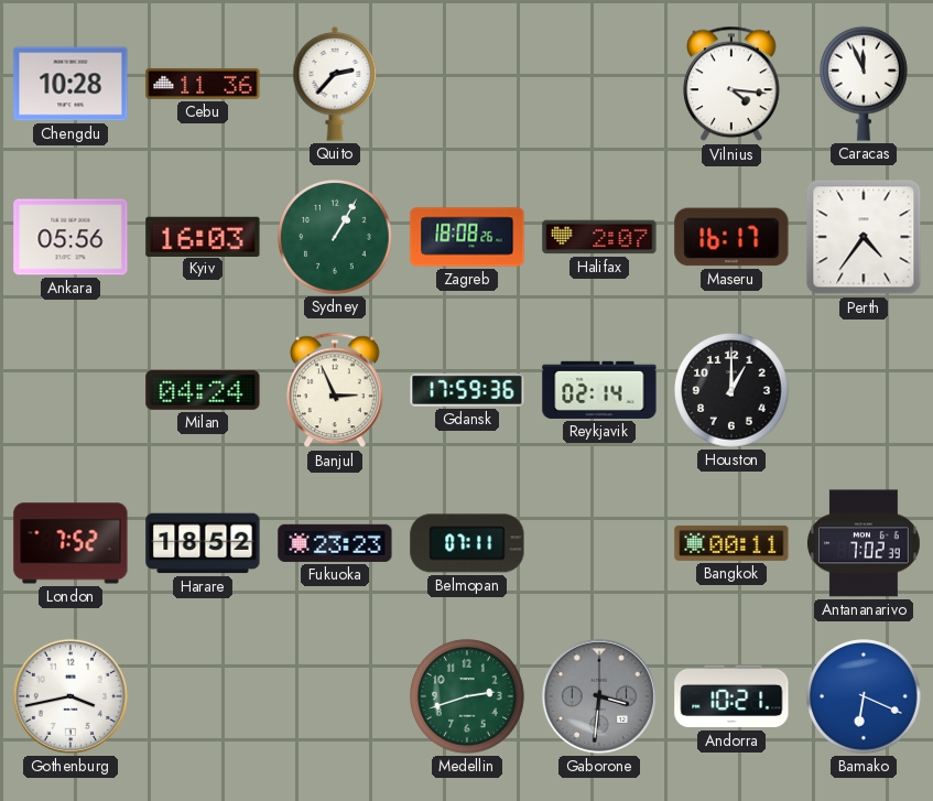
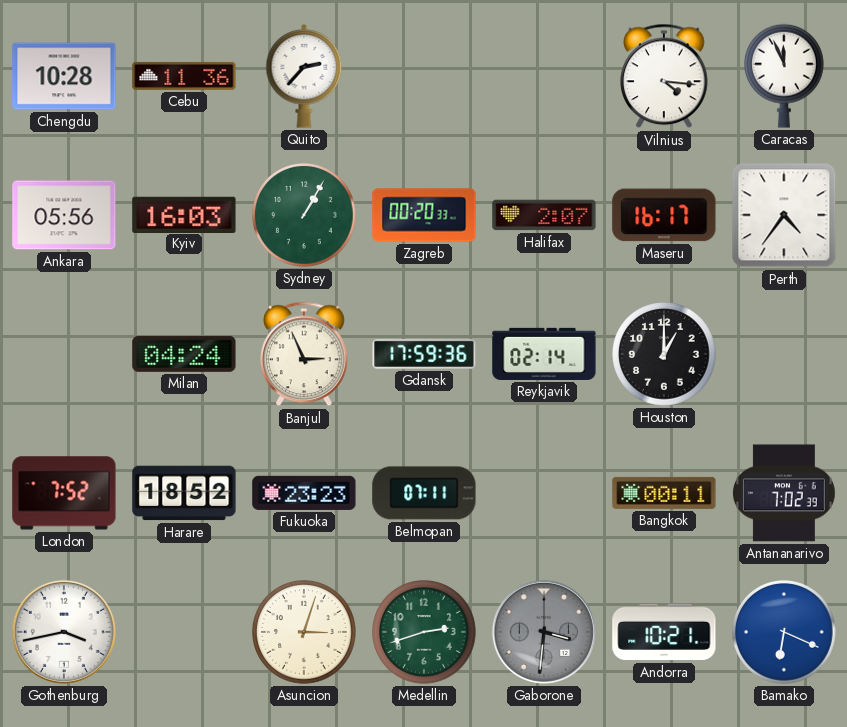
Zagreb: 18:08 -> 00:20
Asuncion: none -> 3:03
